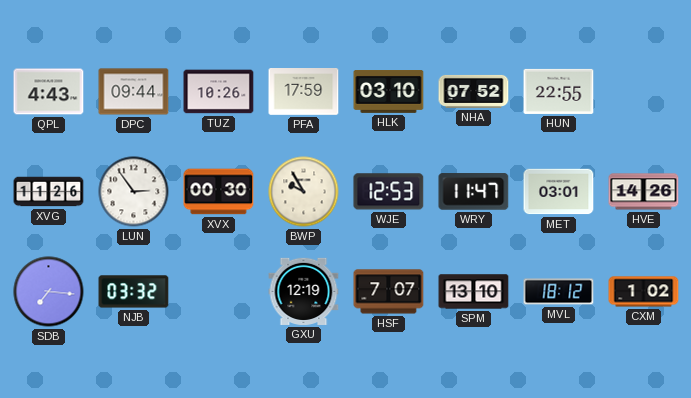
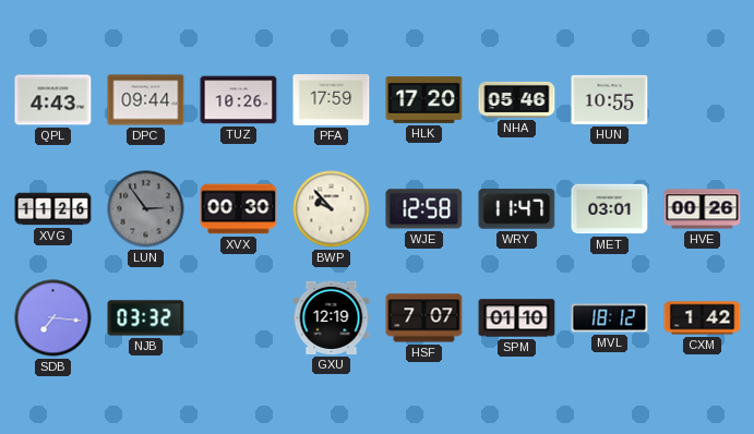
HLK: 03:10 -> 17:20
NHA: 07:52 -> 05:46
HUN: 22:55 -> 10:55
LUN dial: white -> grey
BWP: 9:55 -> 9:53
WJE: 12:53 -> 12:58
HVE: 14:26 -> 00:26
SPM: 13:10 -> 01:10
CXM: 1:02 -> 1:42
